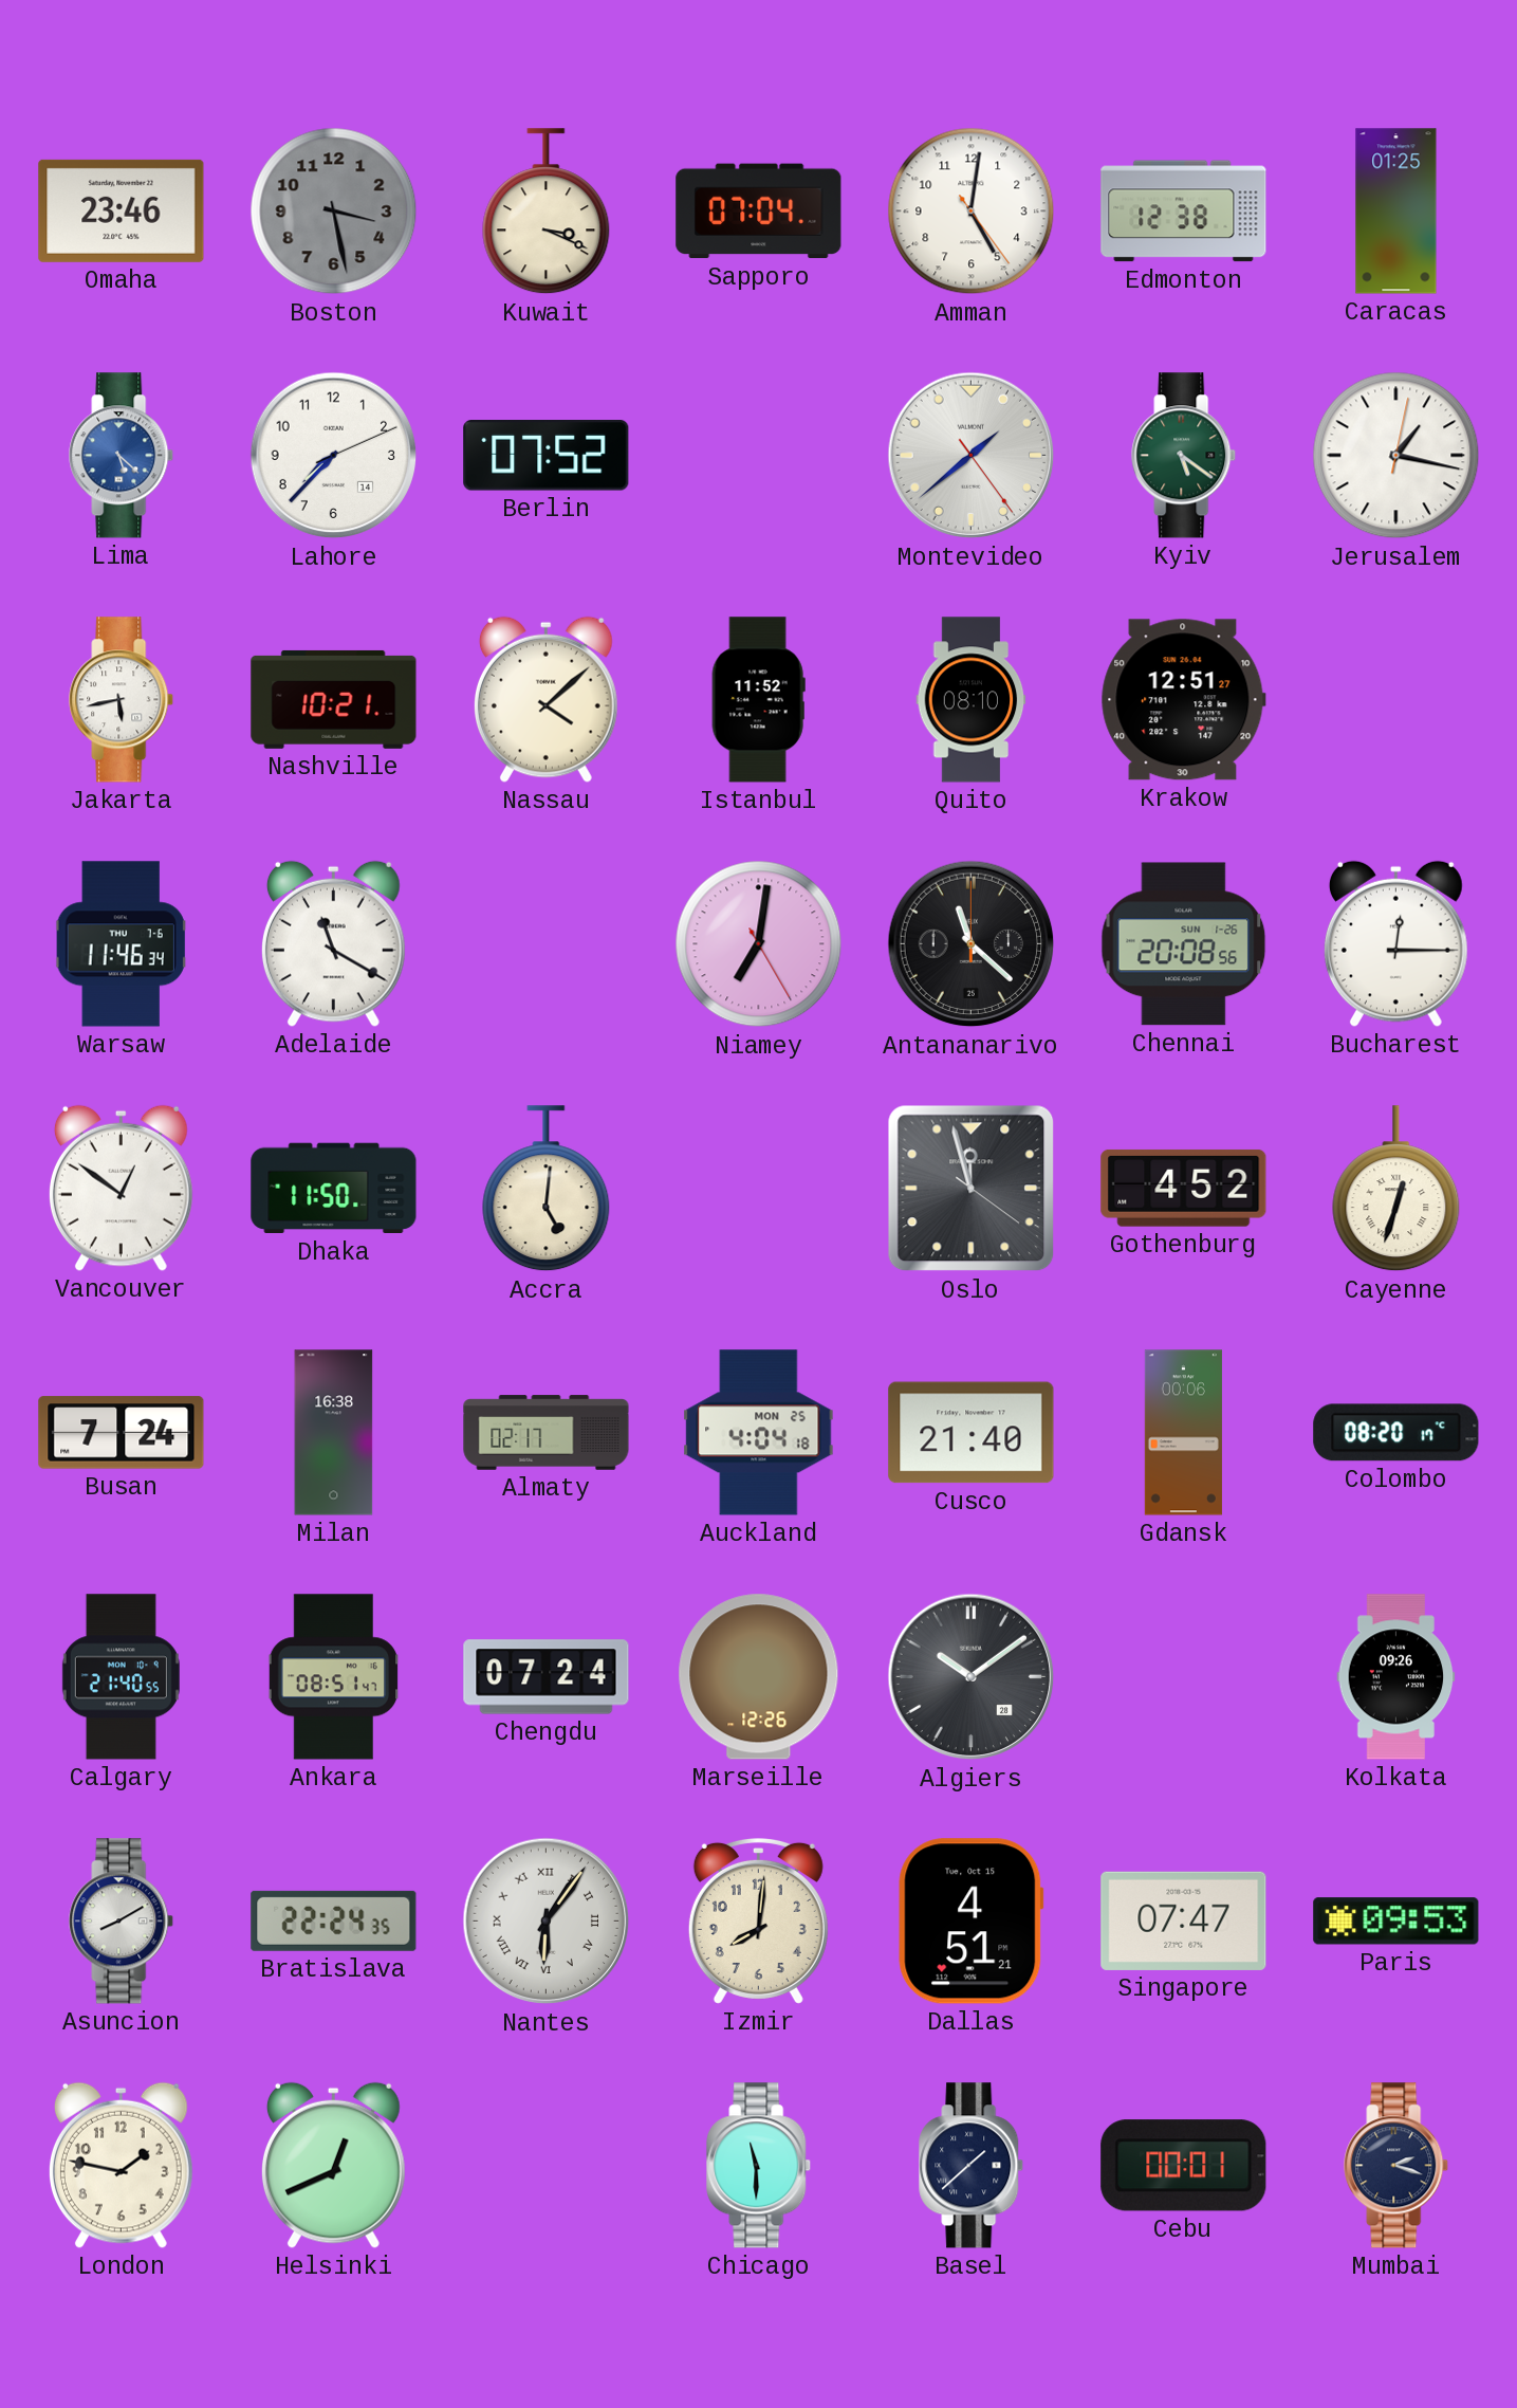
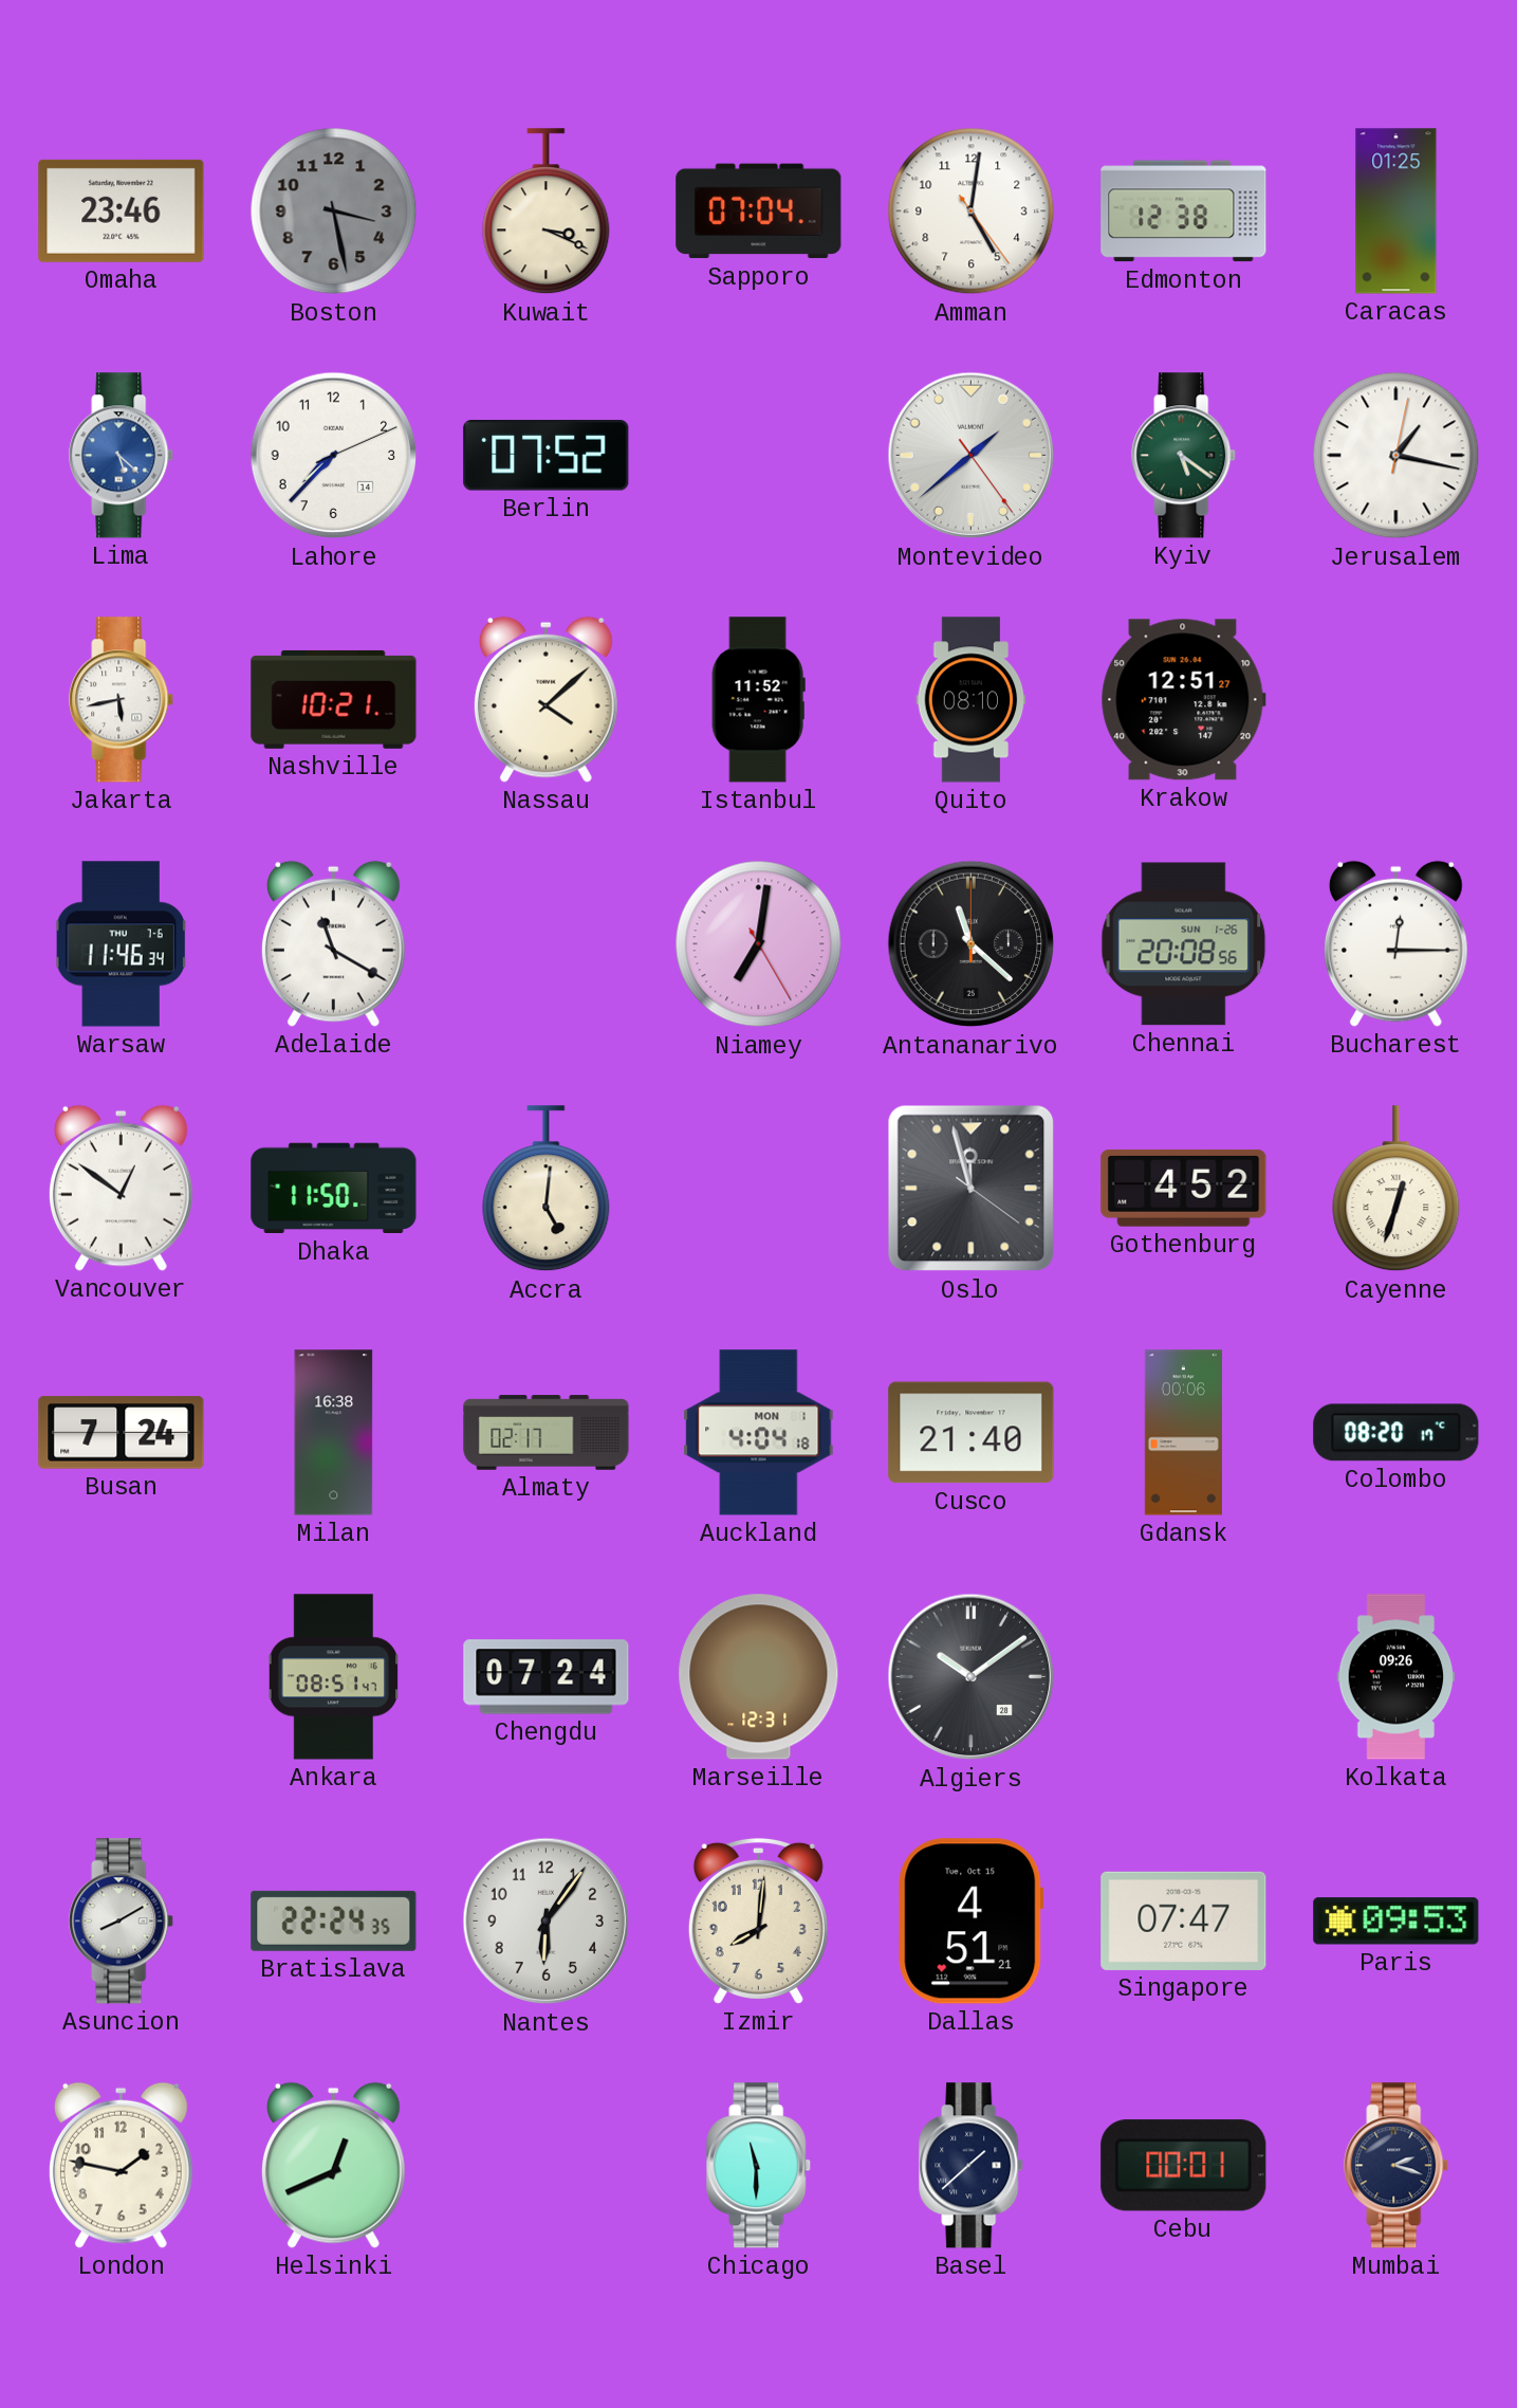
Auckland date: MON 25 -> MON 1
Calgary: 21:40 -> none
Marseille: 12:26 -> 12:31
Nantes numerals: Roman -> Arabic
